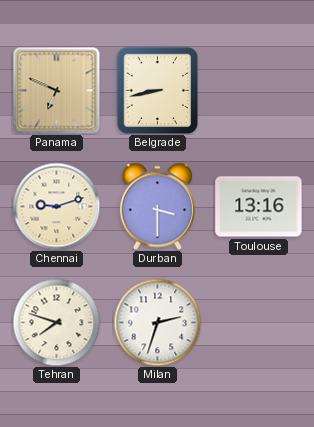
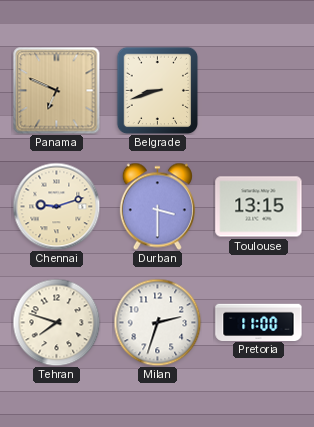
Belgrade: 8:43 -> 8:42
Toulouse: 13:16 -> 13:15
Pretoria: none -> 11:00
